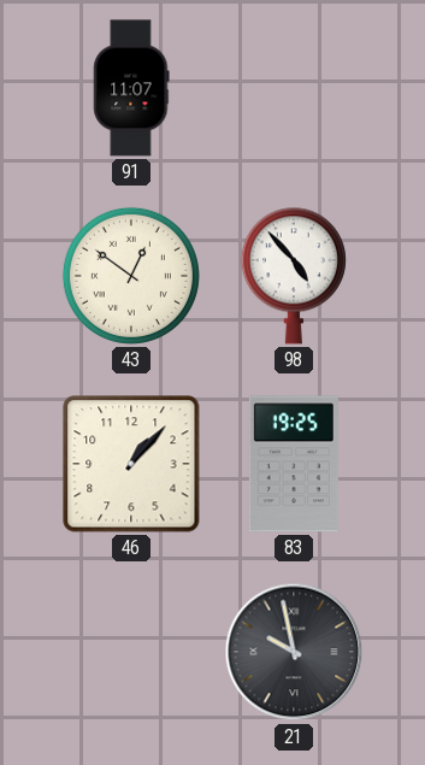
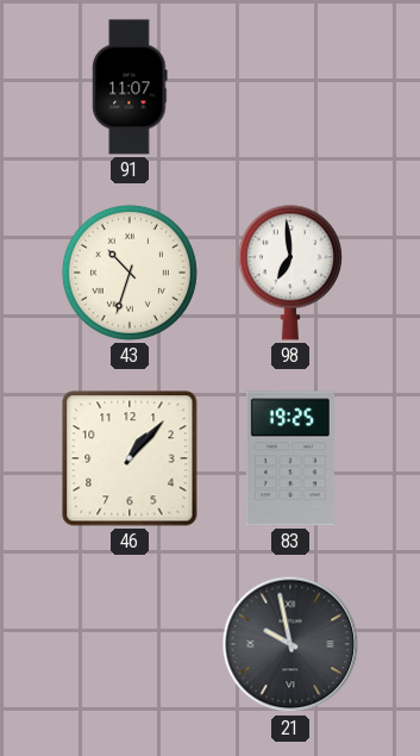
43: 12:51 -> 10:33
98: 4:53 -> 6:59
